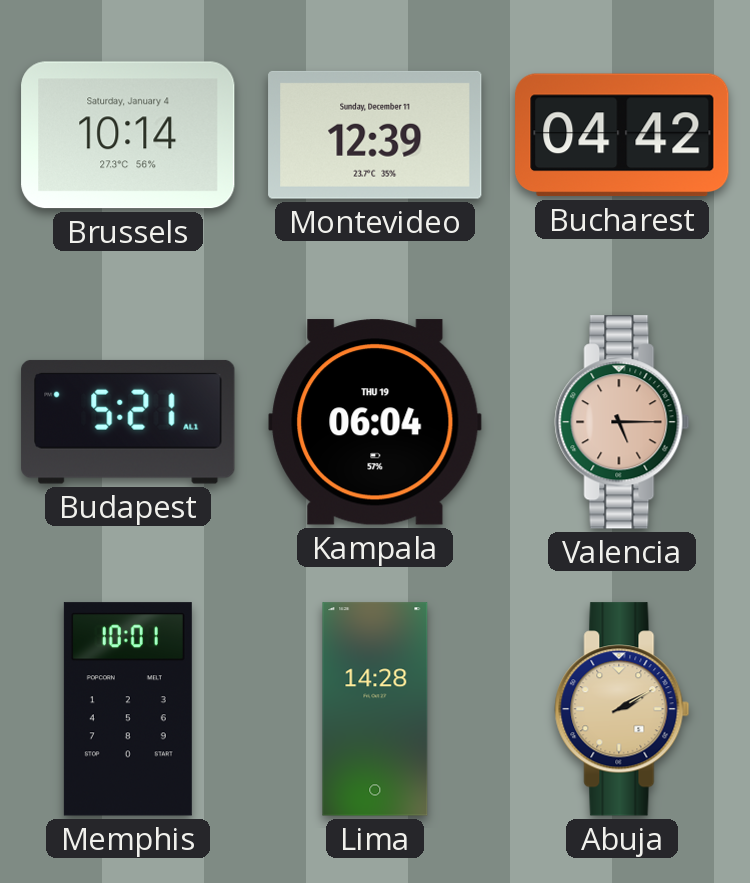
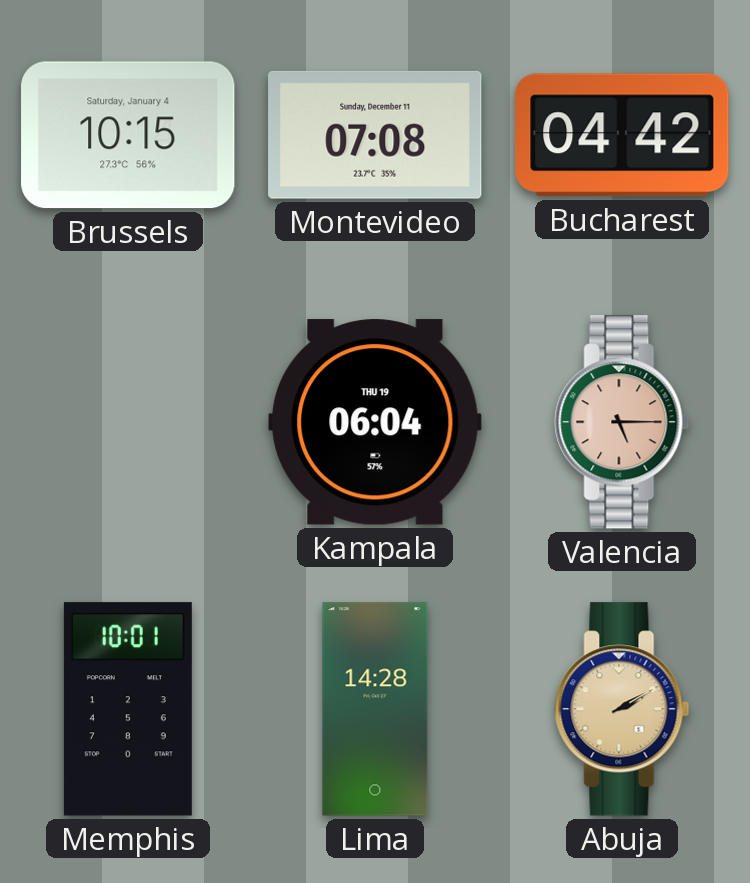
Brussels: 10:14 -> 10:15
Montevideo: 12:39 -> 07:08
Budapest: 5:21 -> none
